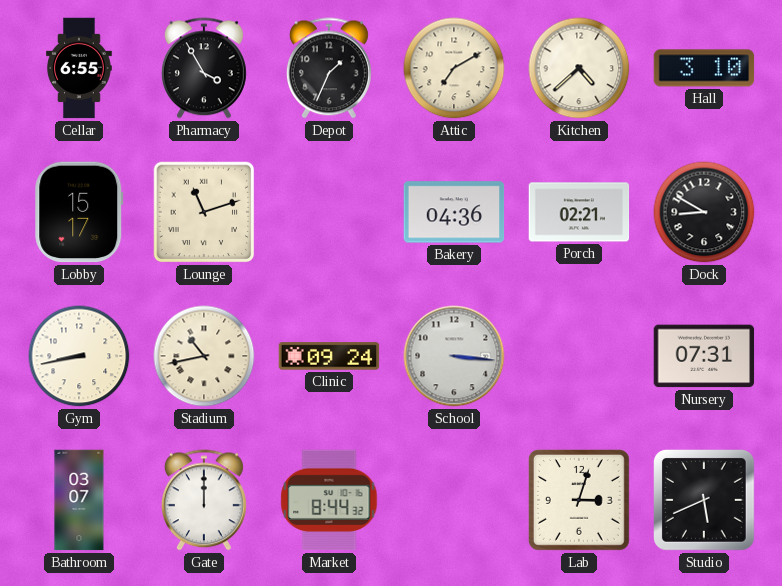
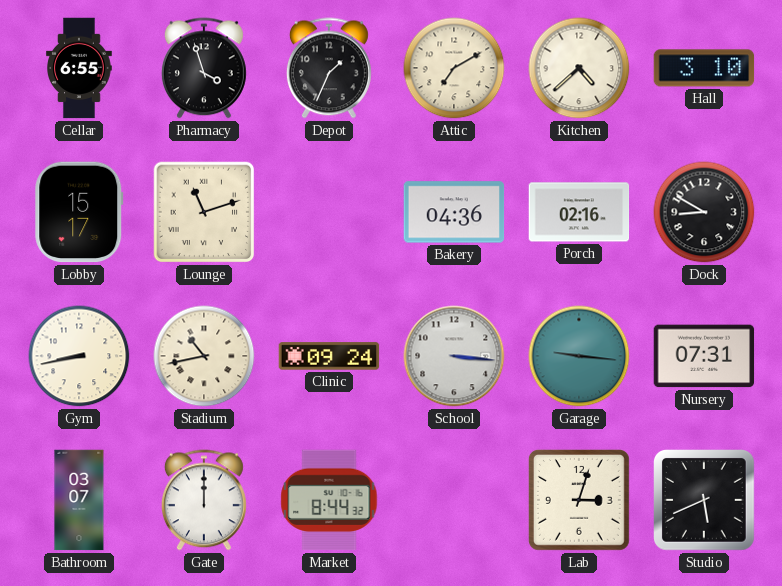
Pharmacy: 3:55 -> 3:57
Porch: 02:21 -> 02:16
Garage: none -> 9:16
